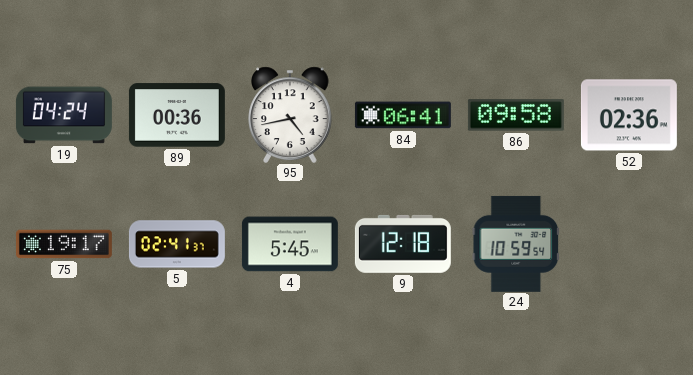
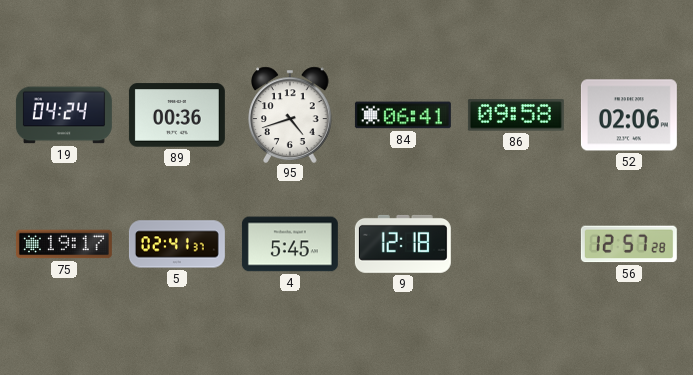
95: 4:43 -> 4:42
52: 02:36 -> 02:06
24: 10:59 -> none
56: none -> 12:57
